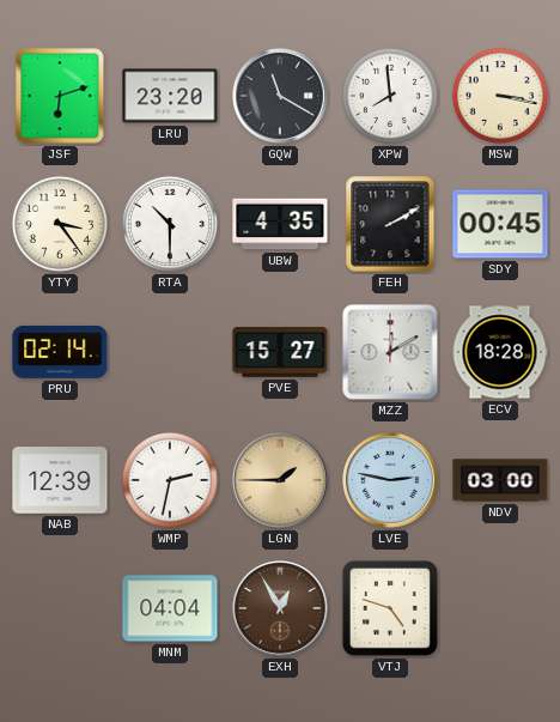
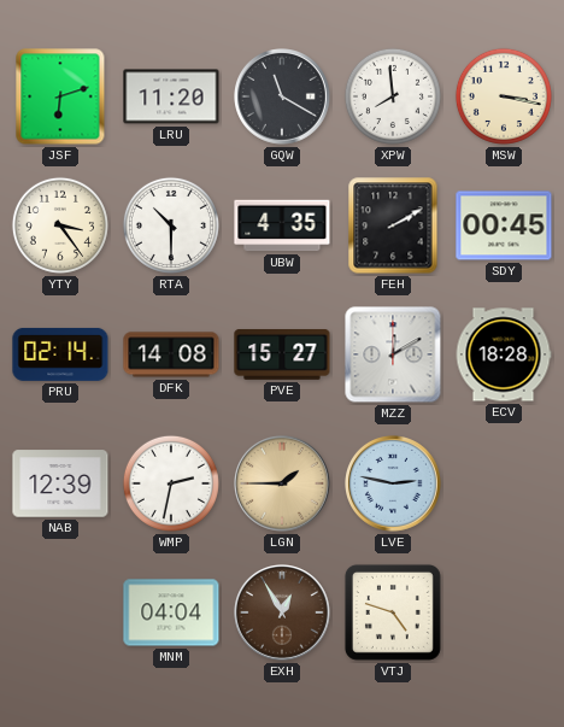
LRU: 23:20 -> 11:20
DFK: none -> 14:08
NDV: 03:00 -> none
